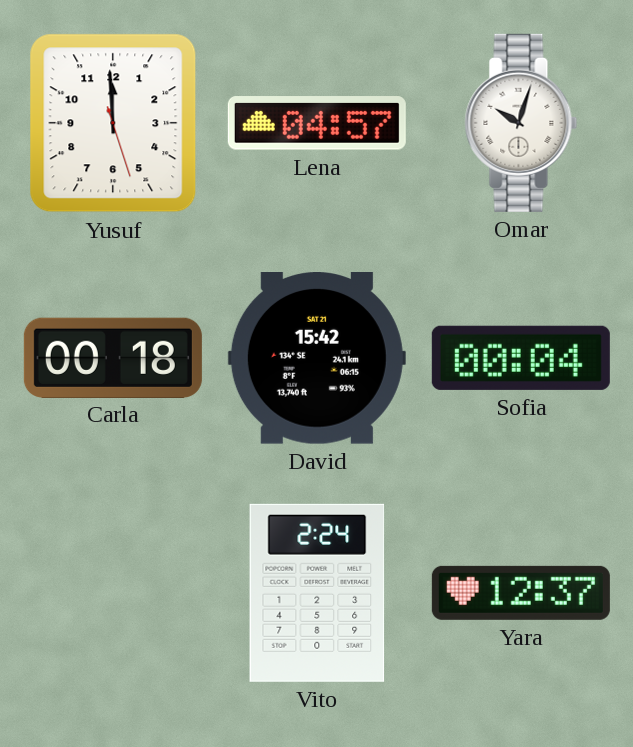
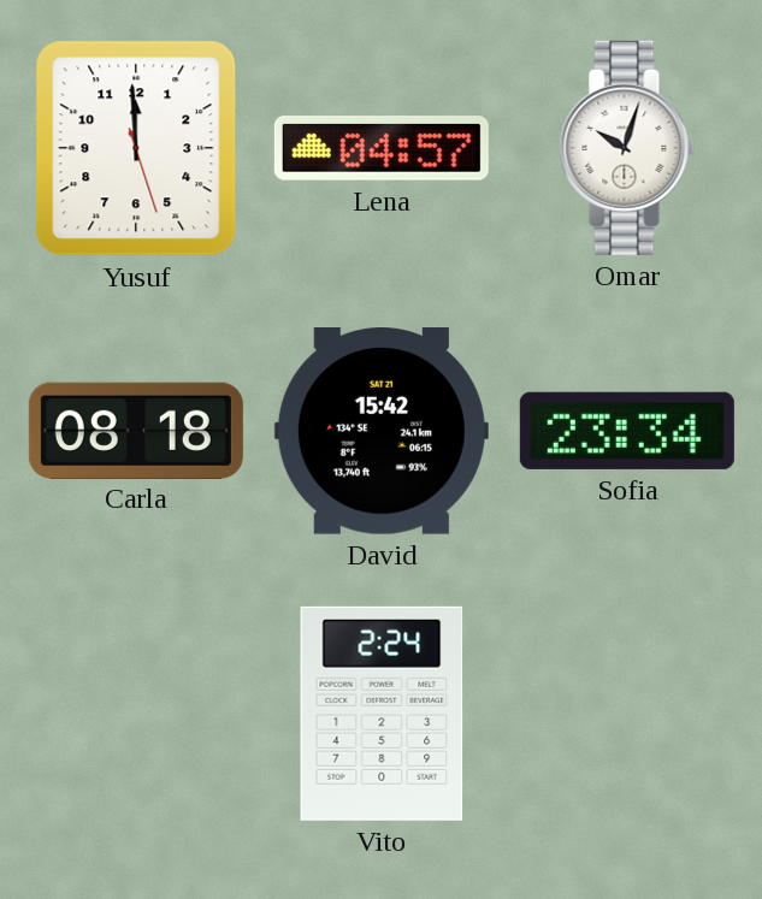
Carla: 00:18 -> 08:18
Sofia: 00:04 -> 23:34
Yara: 12:37 -> none
